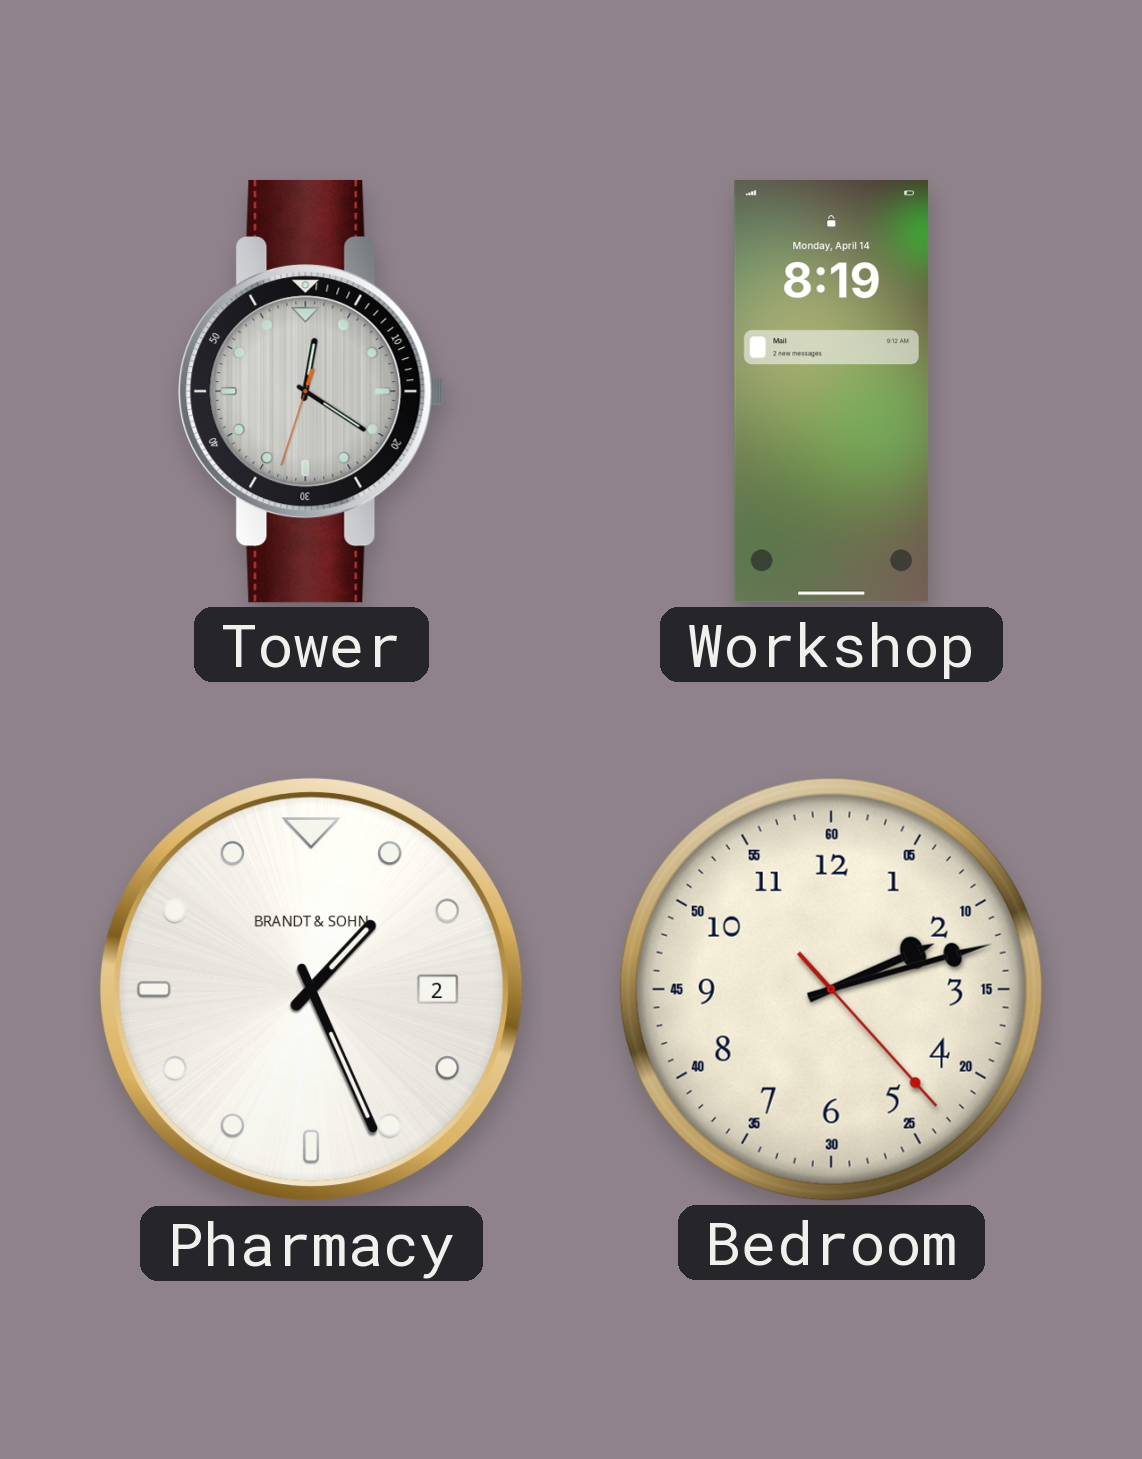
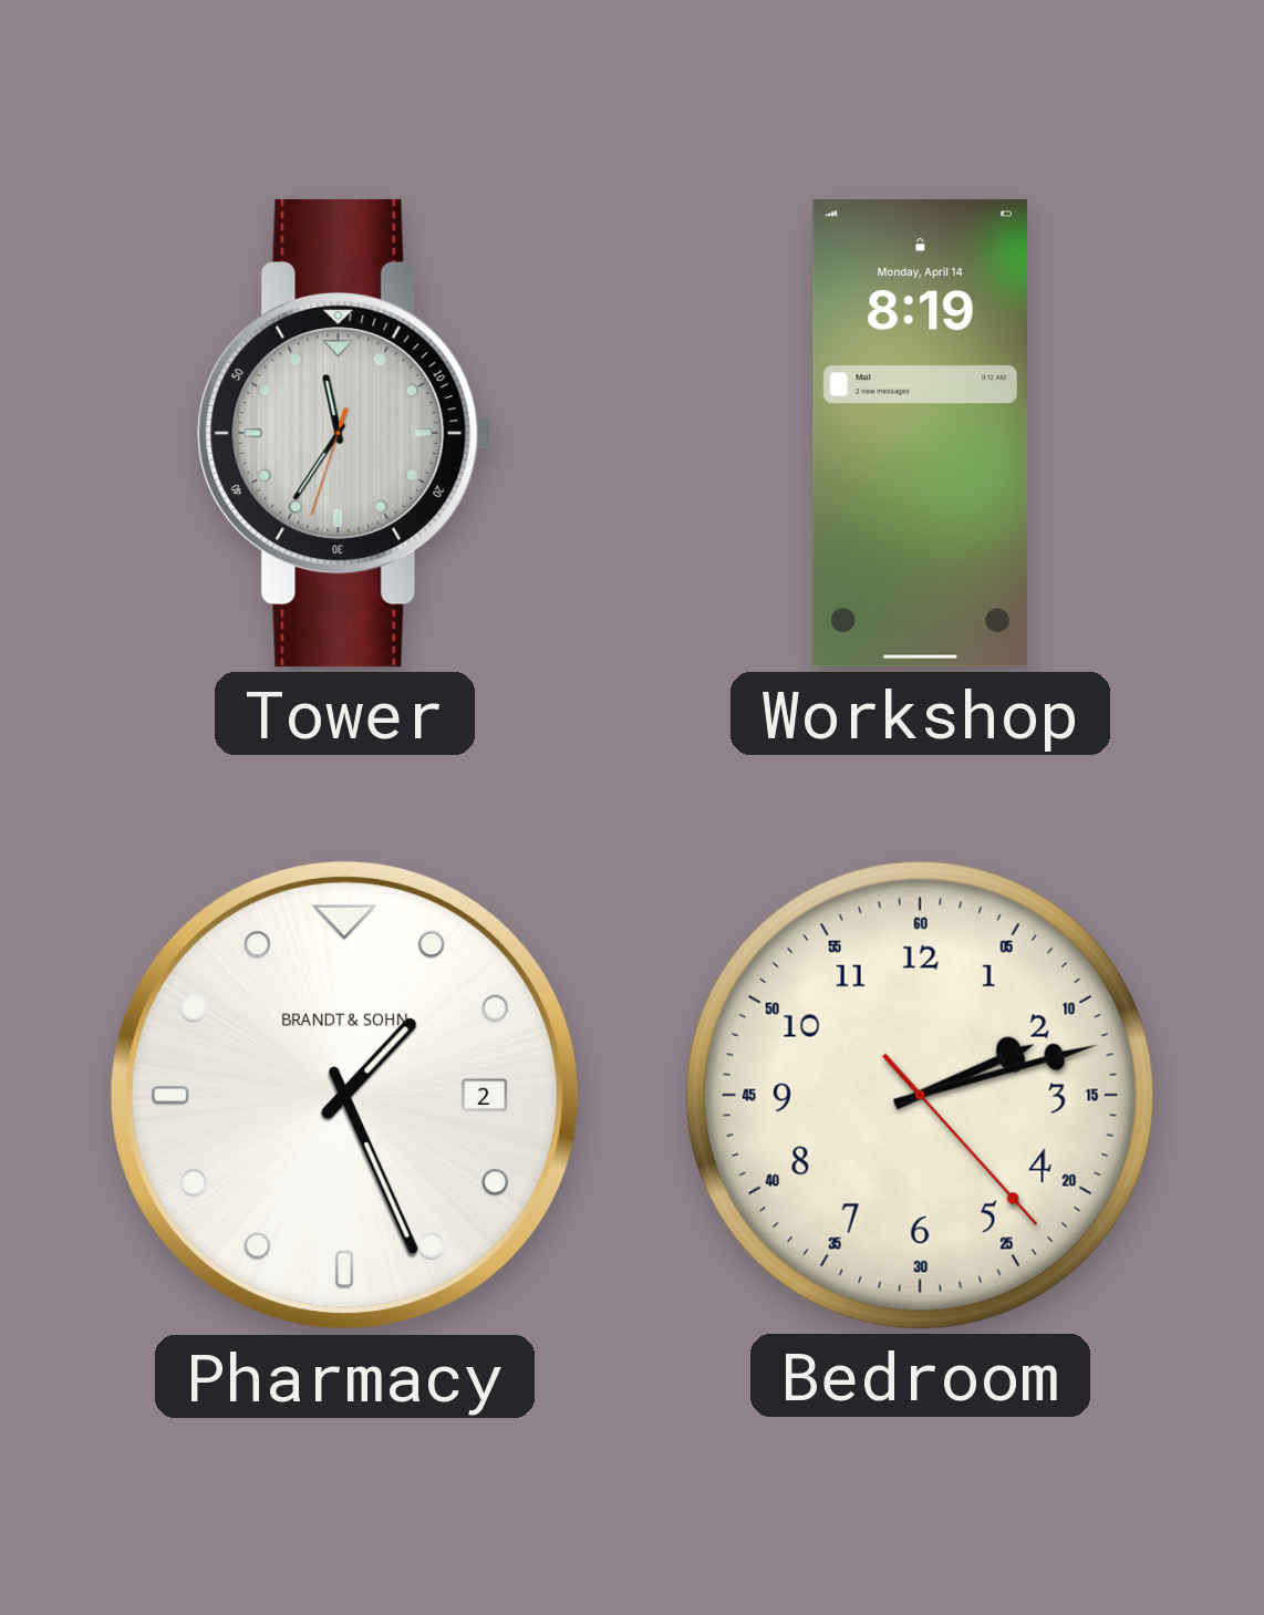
Tower: 12:20 -> 11:35
